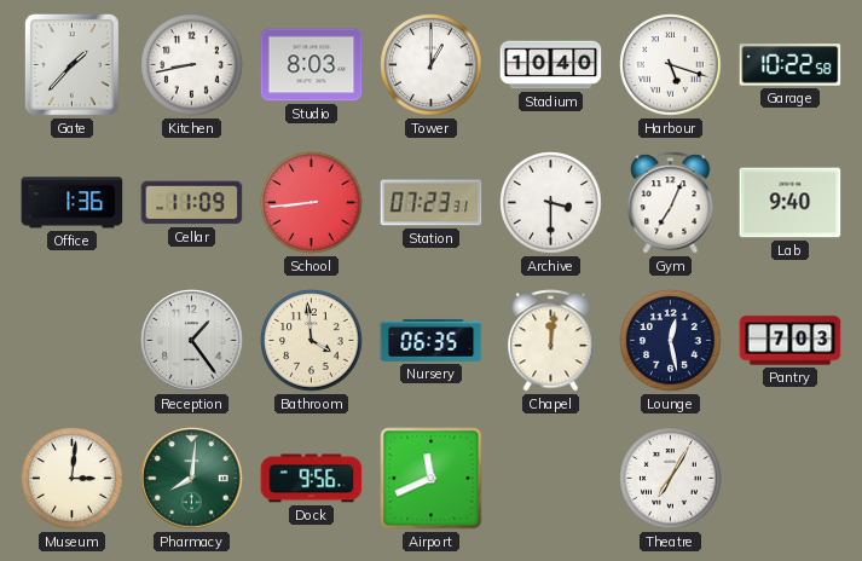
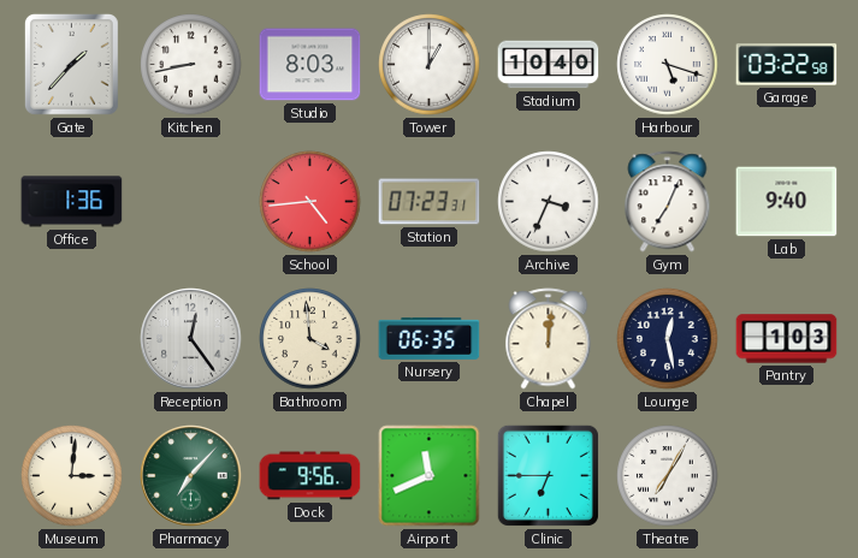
Garage: 10:22 -> 03:22
Cellar: 11:09 -> none
School: 8:44 -> 4:44
Archive: 3:30 -> 3:34
Reception: 1:24 -> 12:24
Pantry: 7:03 -> 1:03
Pharmacy: 8:01 -> 7:07
Clinic: none -> 6:45
